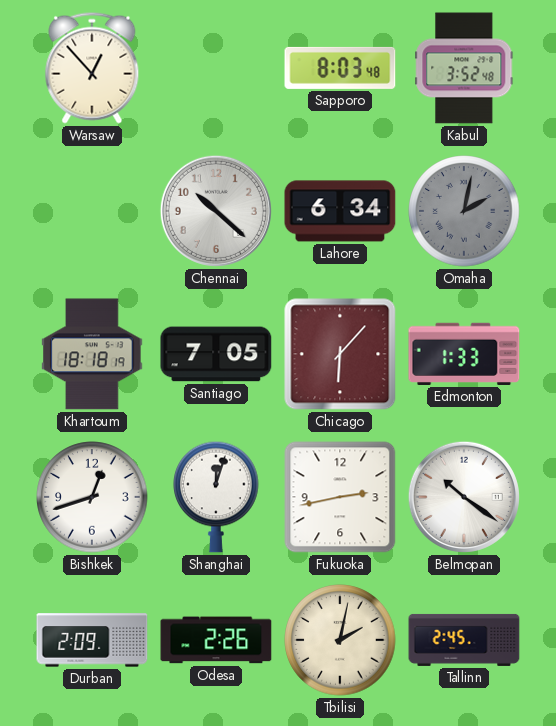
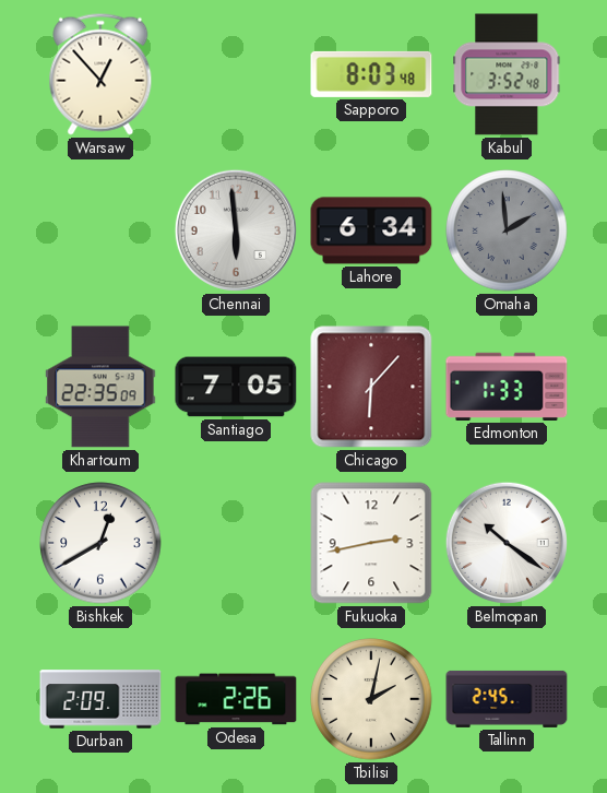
Chennai: 10:22 -> 5:59
Omaha: 2:02 -> 1:59
Khartoum: 18:18 -> 22:35
Bishkek: 12:42 -> 12:40
Shanghai: 12:03 -> none
